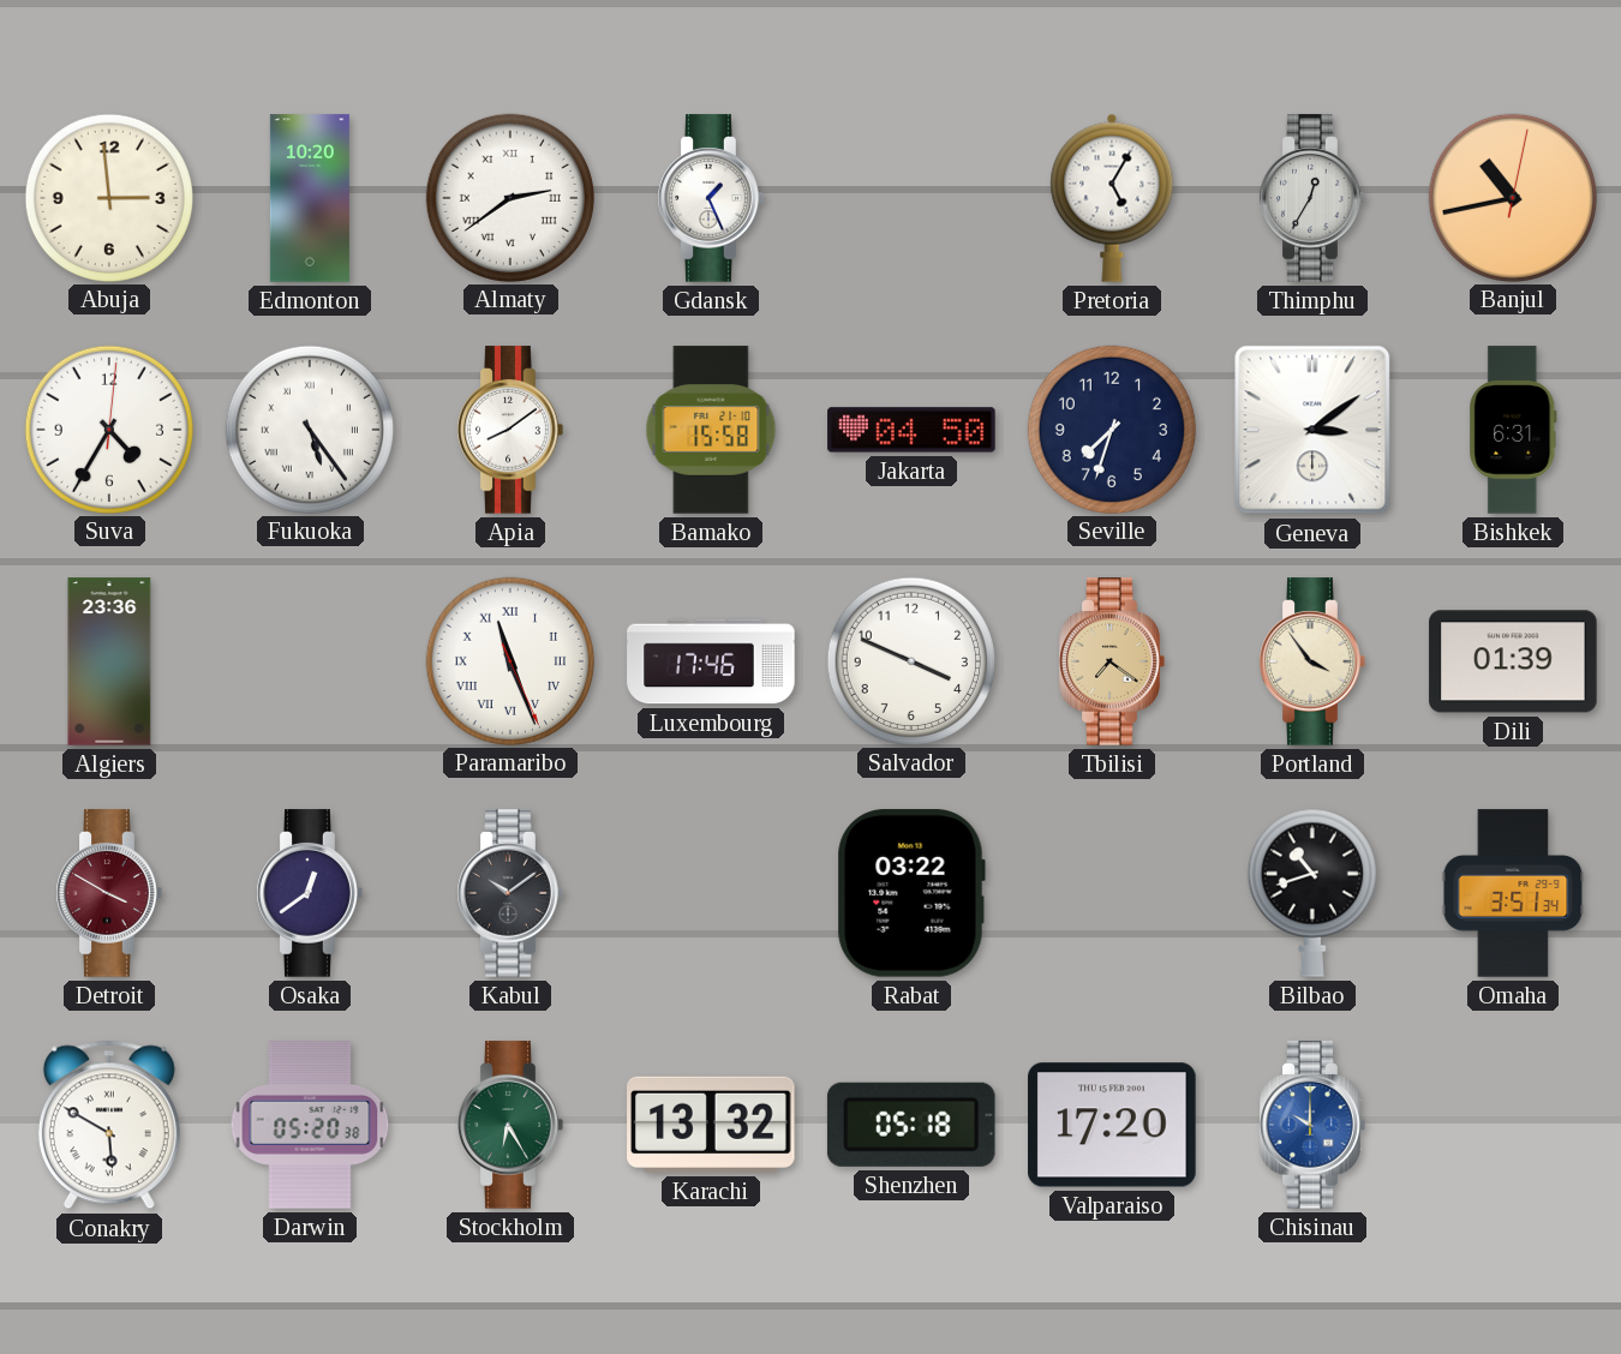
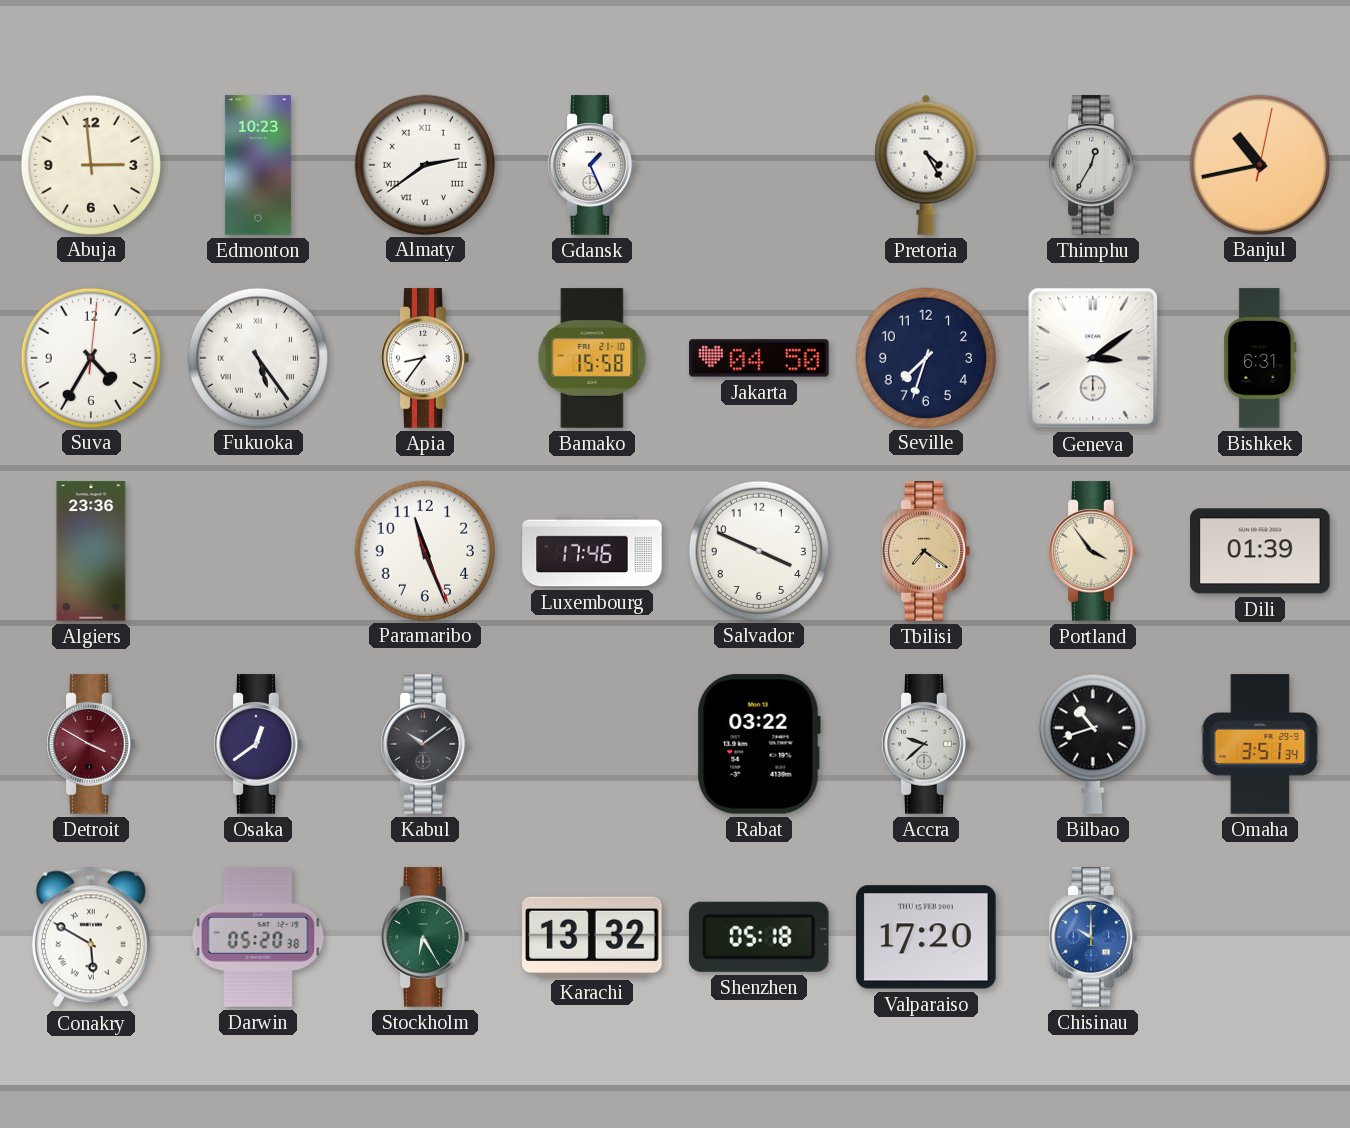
Edmonton: 10:20 -> 10:23
Pretoria: 5:05 -> 4:25
Apia: 8:09 -> 8:36
Paramaribo numerals: Roman -> Arabic
Accra: none -> 9:38
